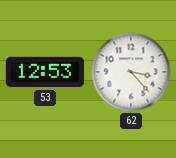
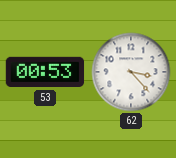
53: 12:53 -> 00:53
